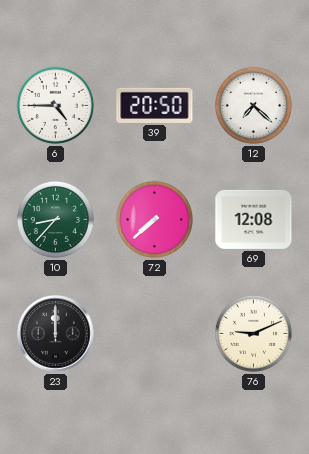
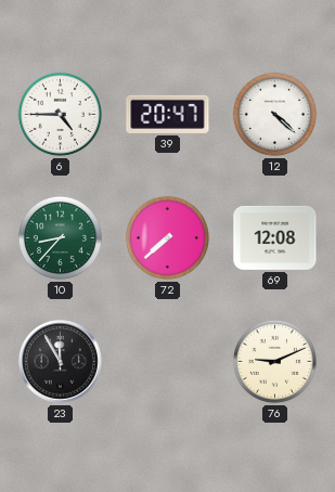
39: 20:50 -> 20:47
12: 7:22 -> 4:22
23: 12:00 -> 11:55
